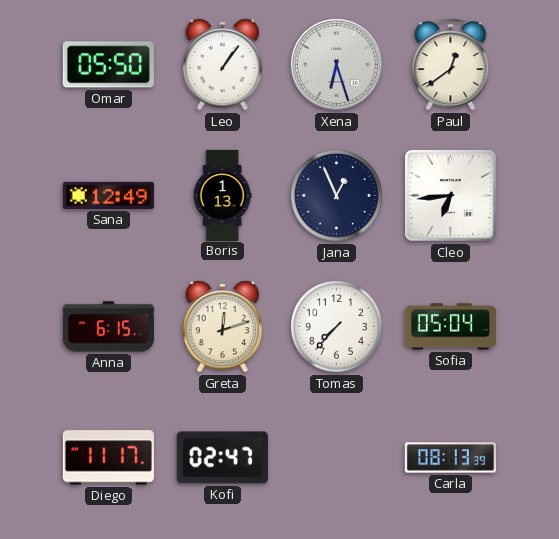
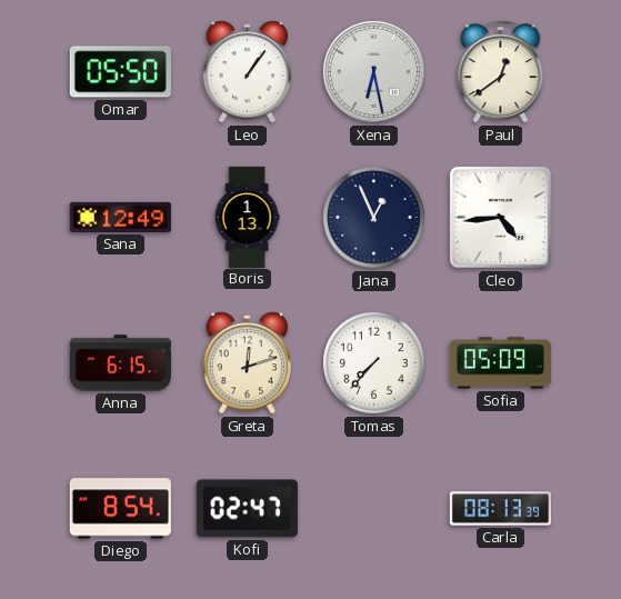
Xena: 6:27 -> 6:28
Cleo: 6:44 -> 4:44
Sofia: 05:04 -> 05:09
Diego: 11:17 -> 8:54
